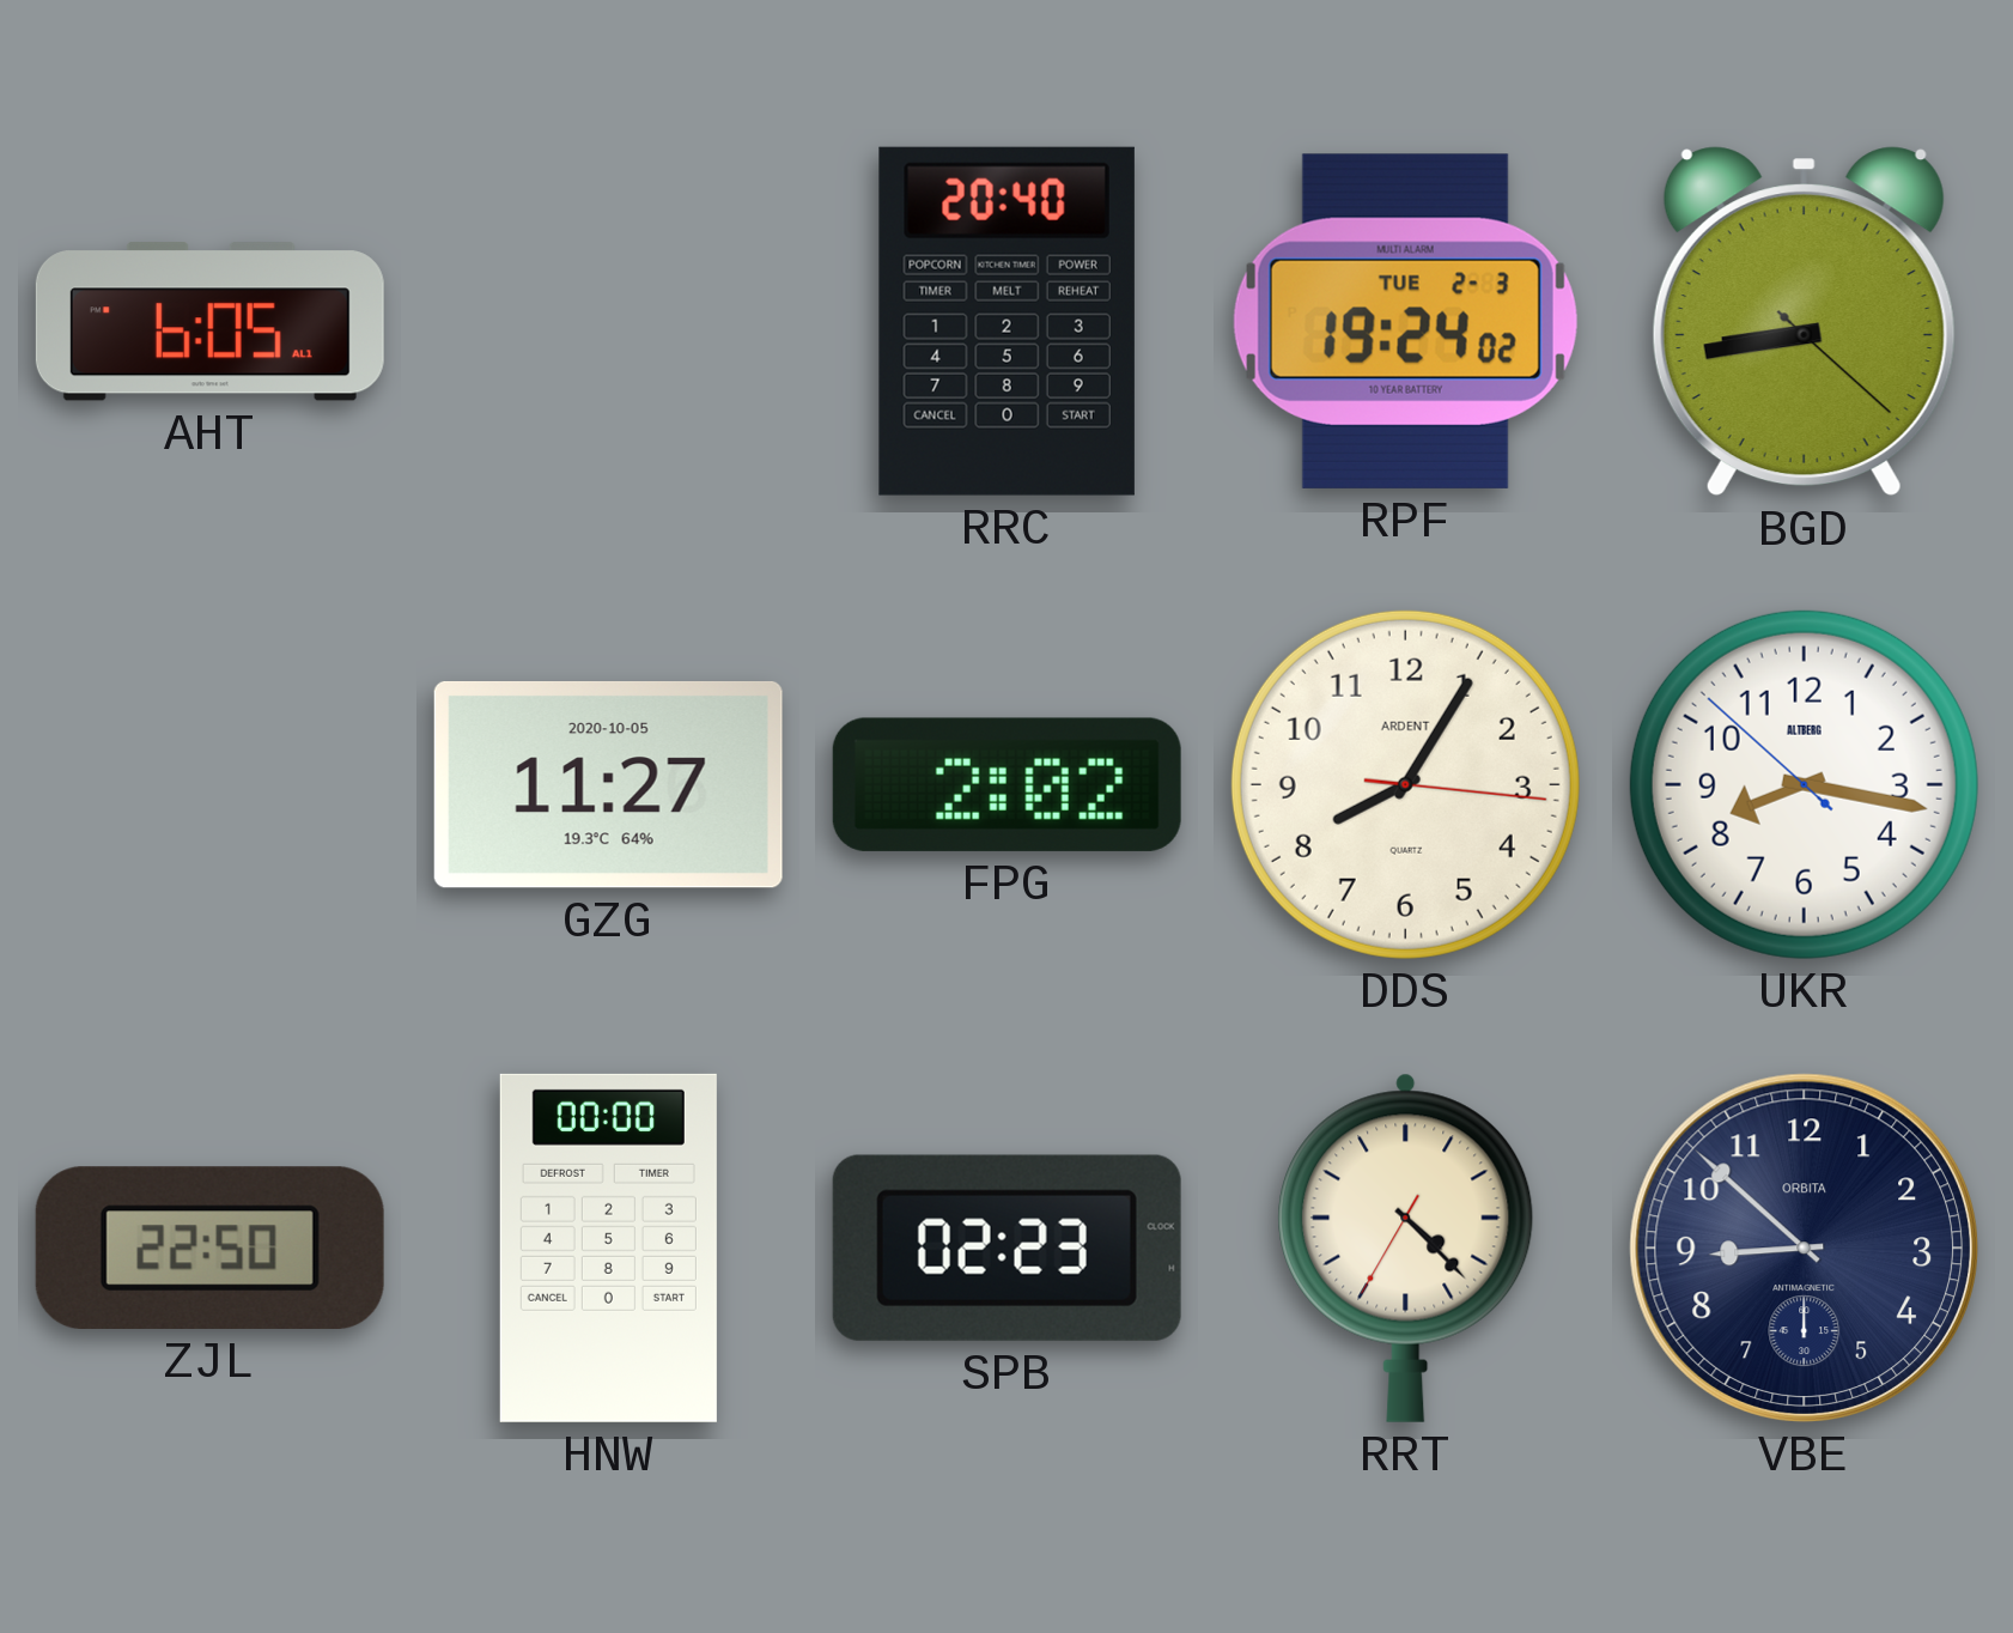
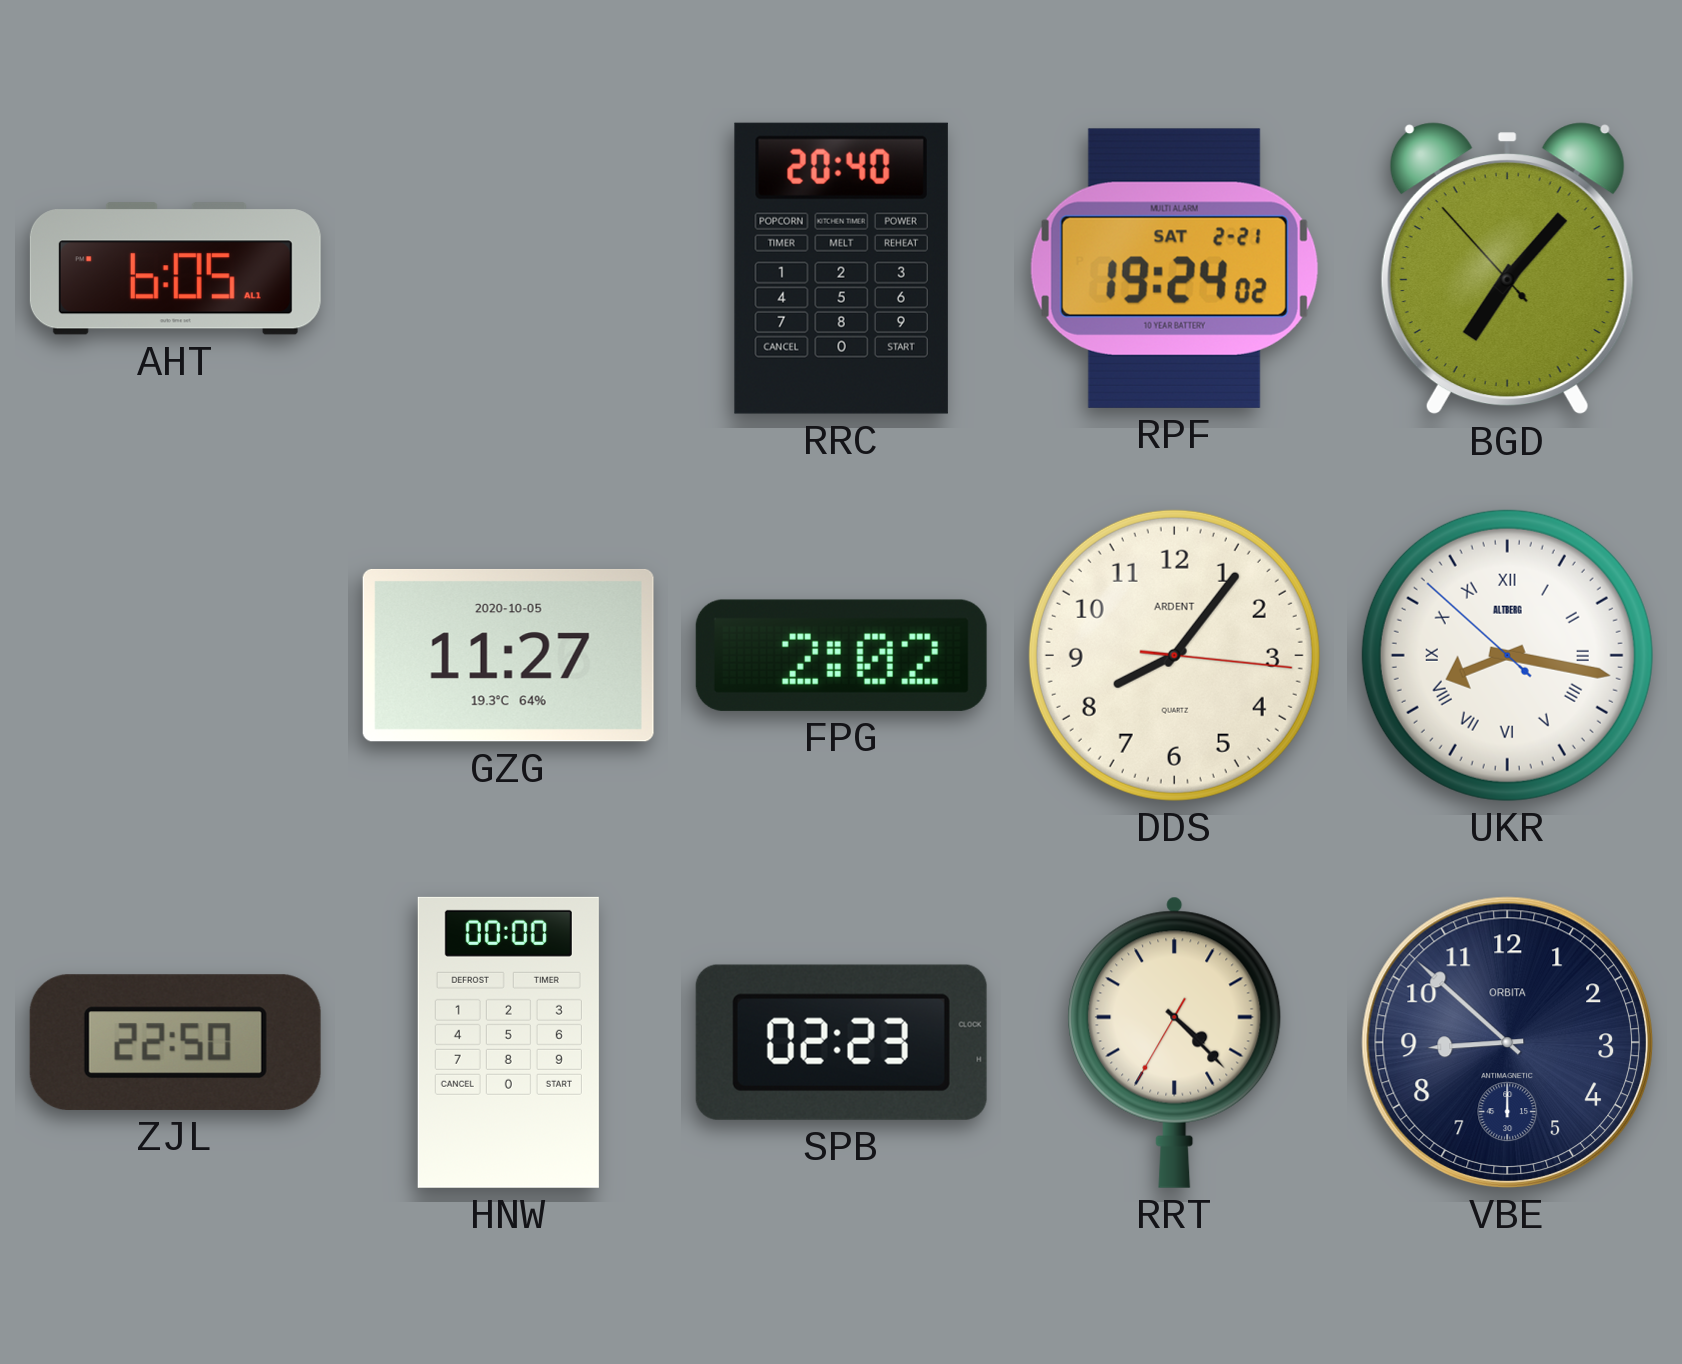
RPF date: TUE 2-3 -> SAT 2-21
BGD: 8:43 -> 7:06
DDS: 8:05 -> 8:06
UKR numerals: Arabic -> Roman
